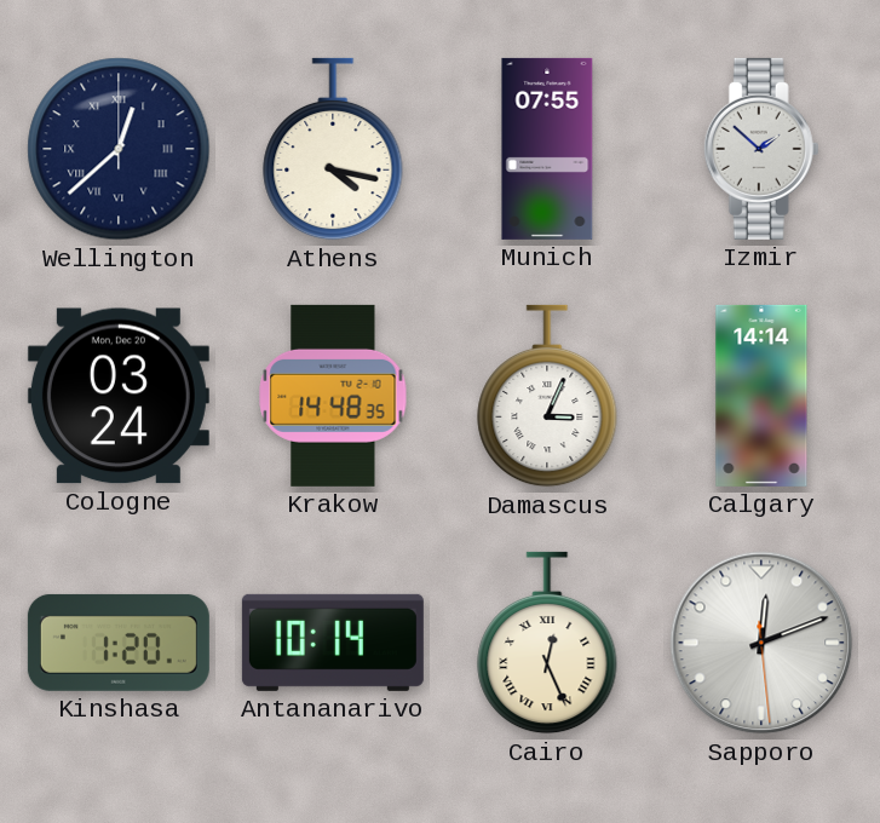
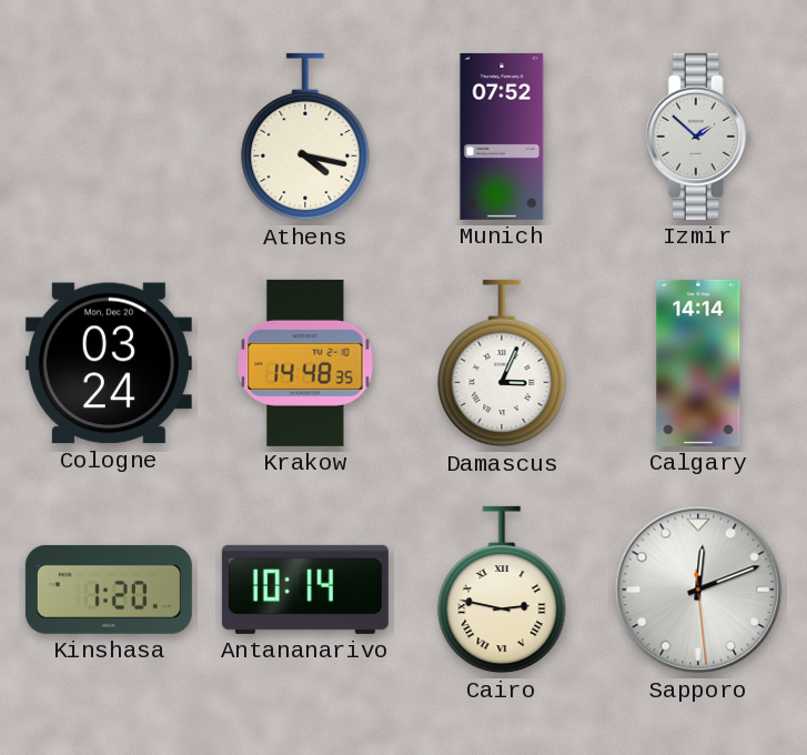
Wellington: 12:38 -> none
Munich: 07:55 -> 07:52
Cairo: 12:26 -> 2:47
